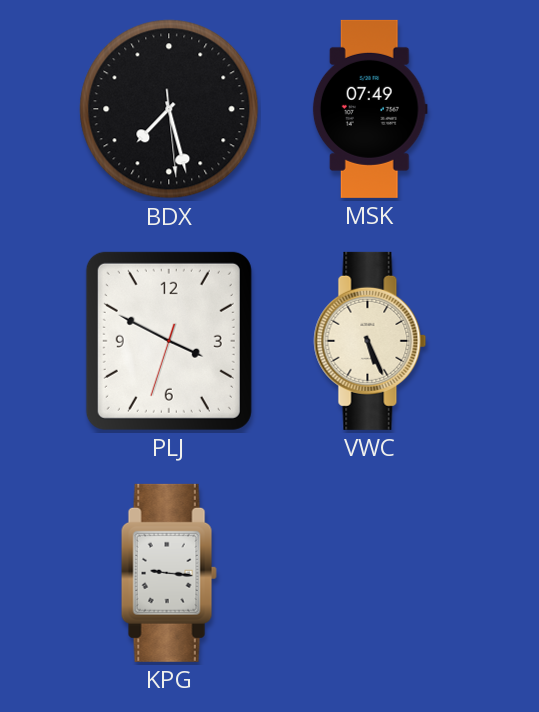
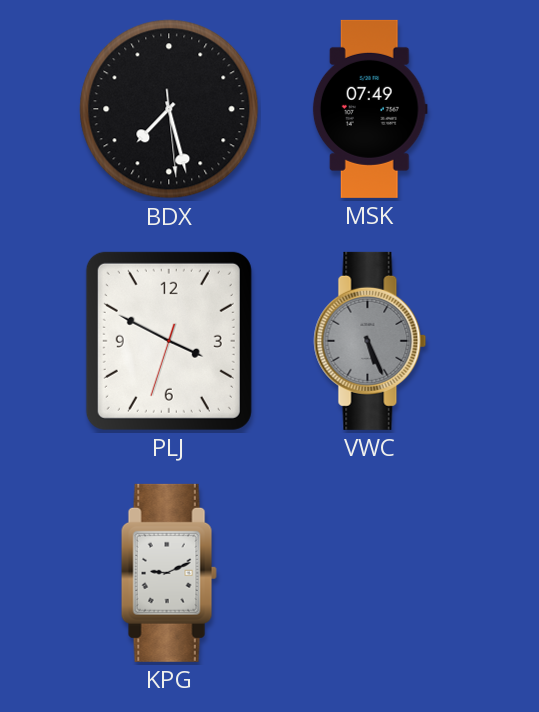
VWC dial: cream -> grey
KPG: 9:16 -> 9:11
